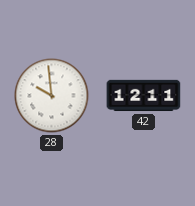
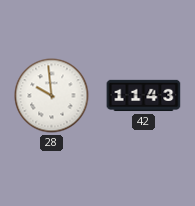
42: 12:11 -> 11:43
